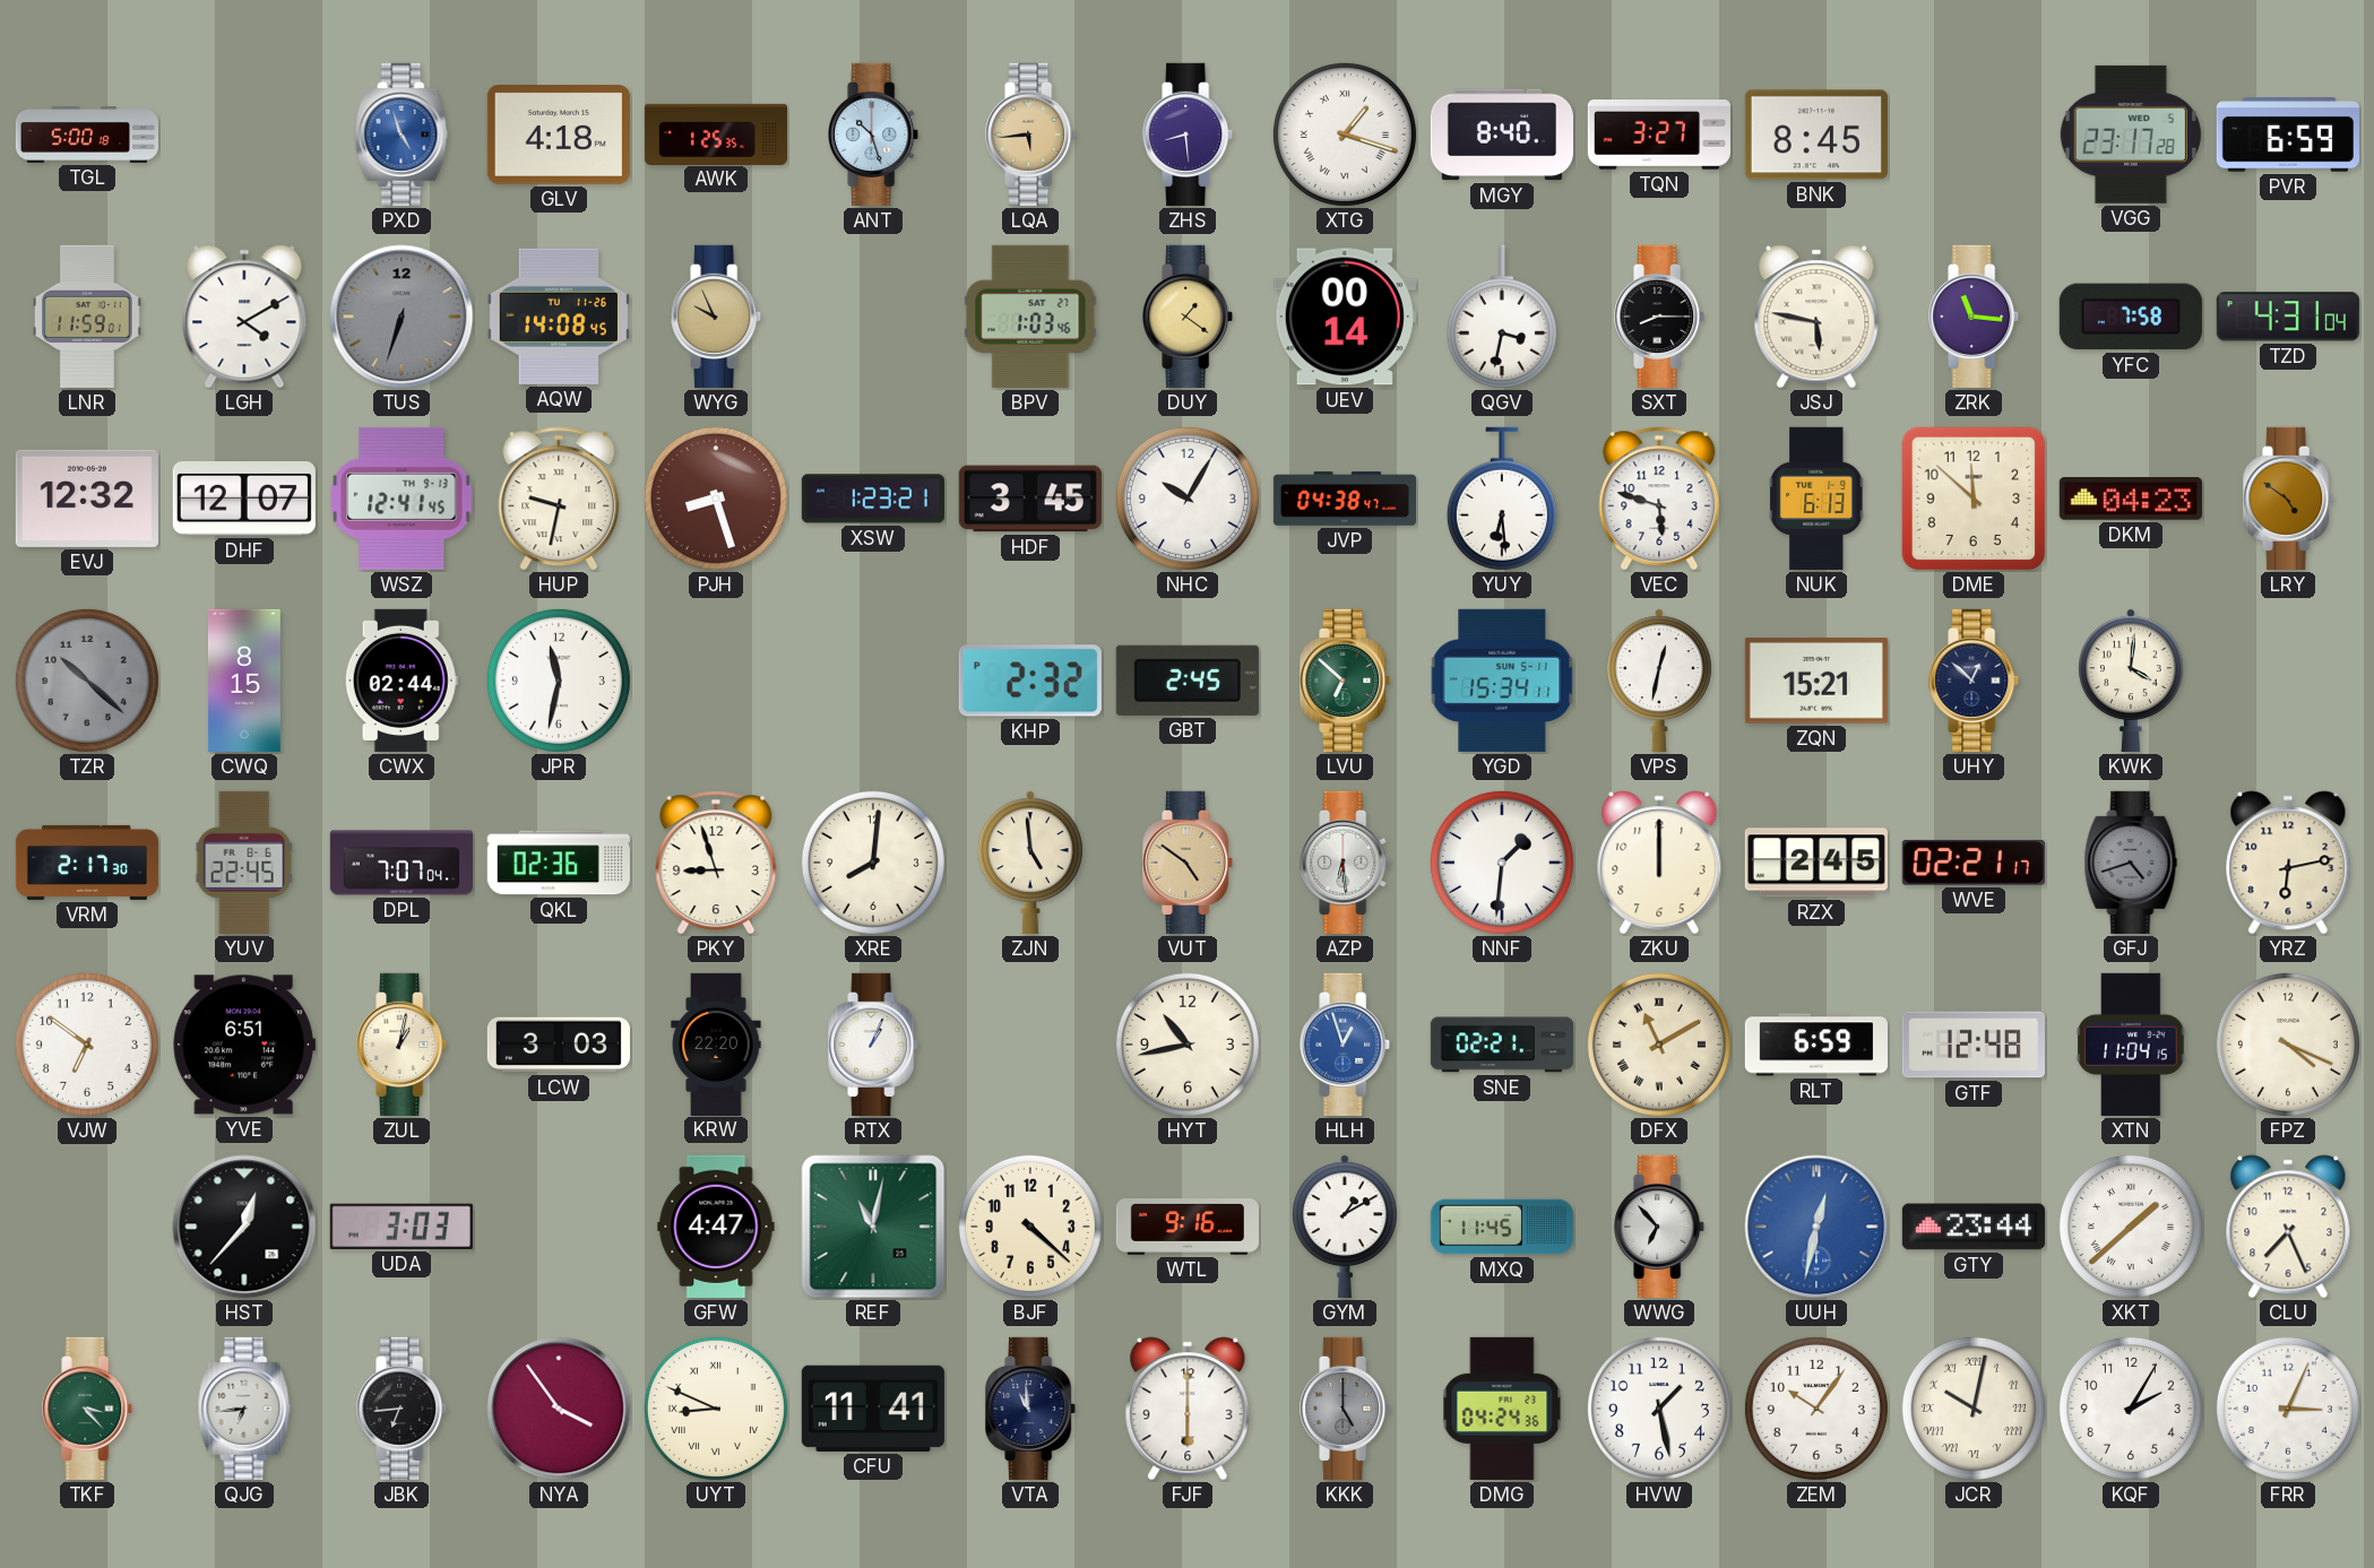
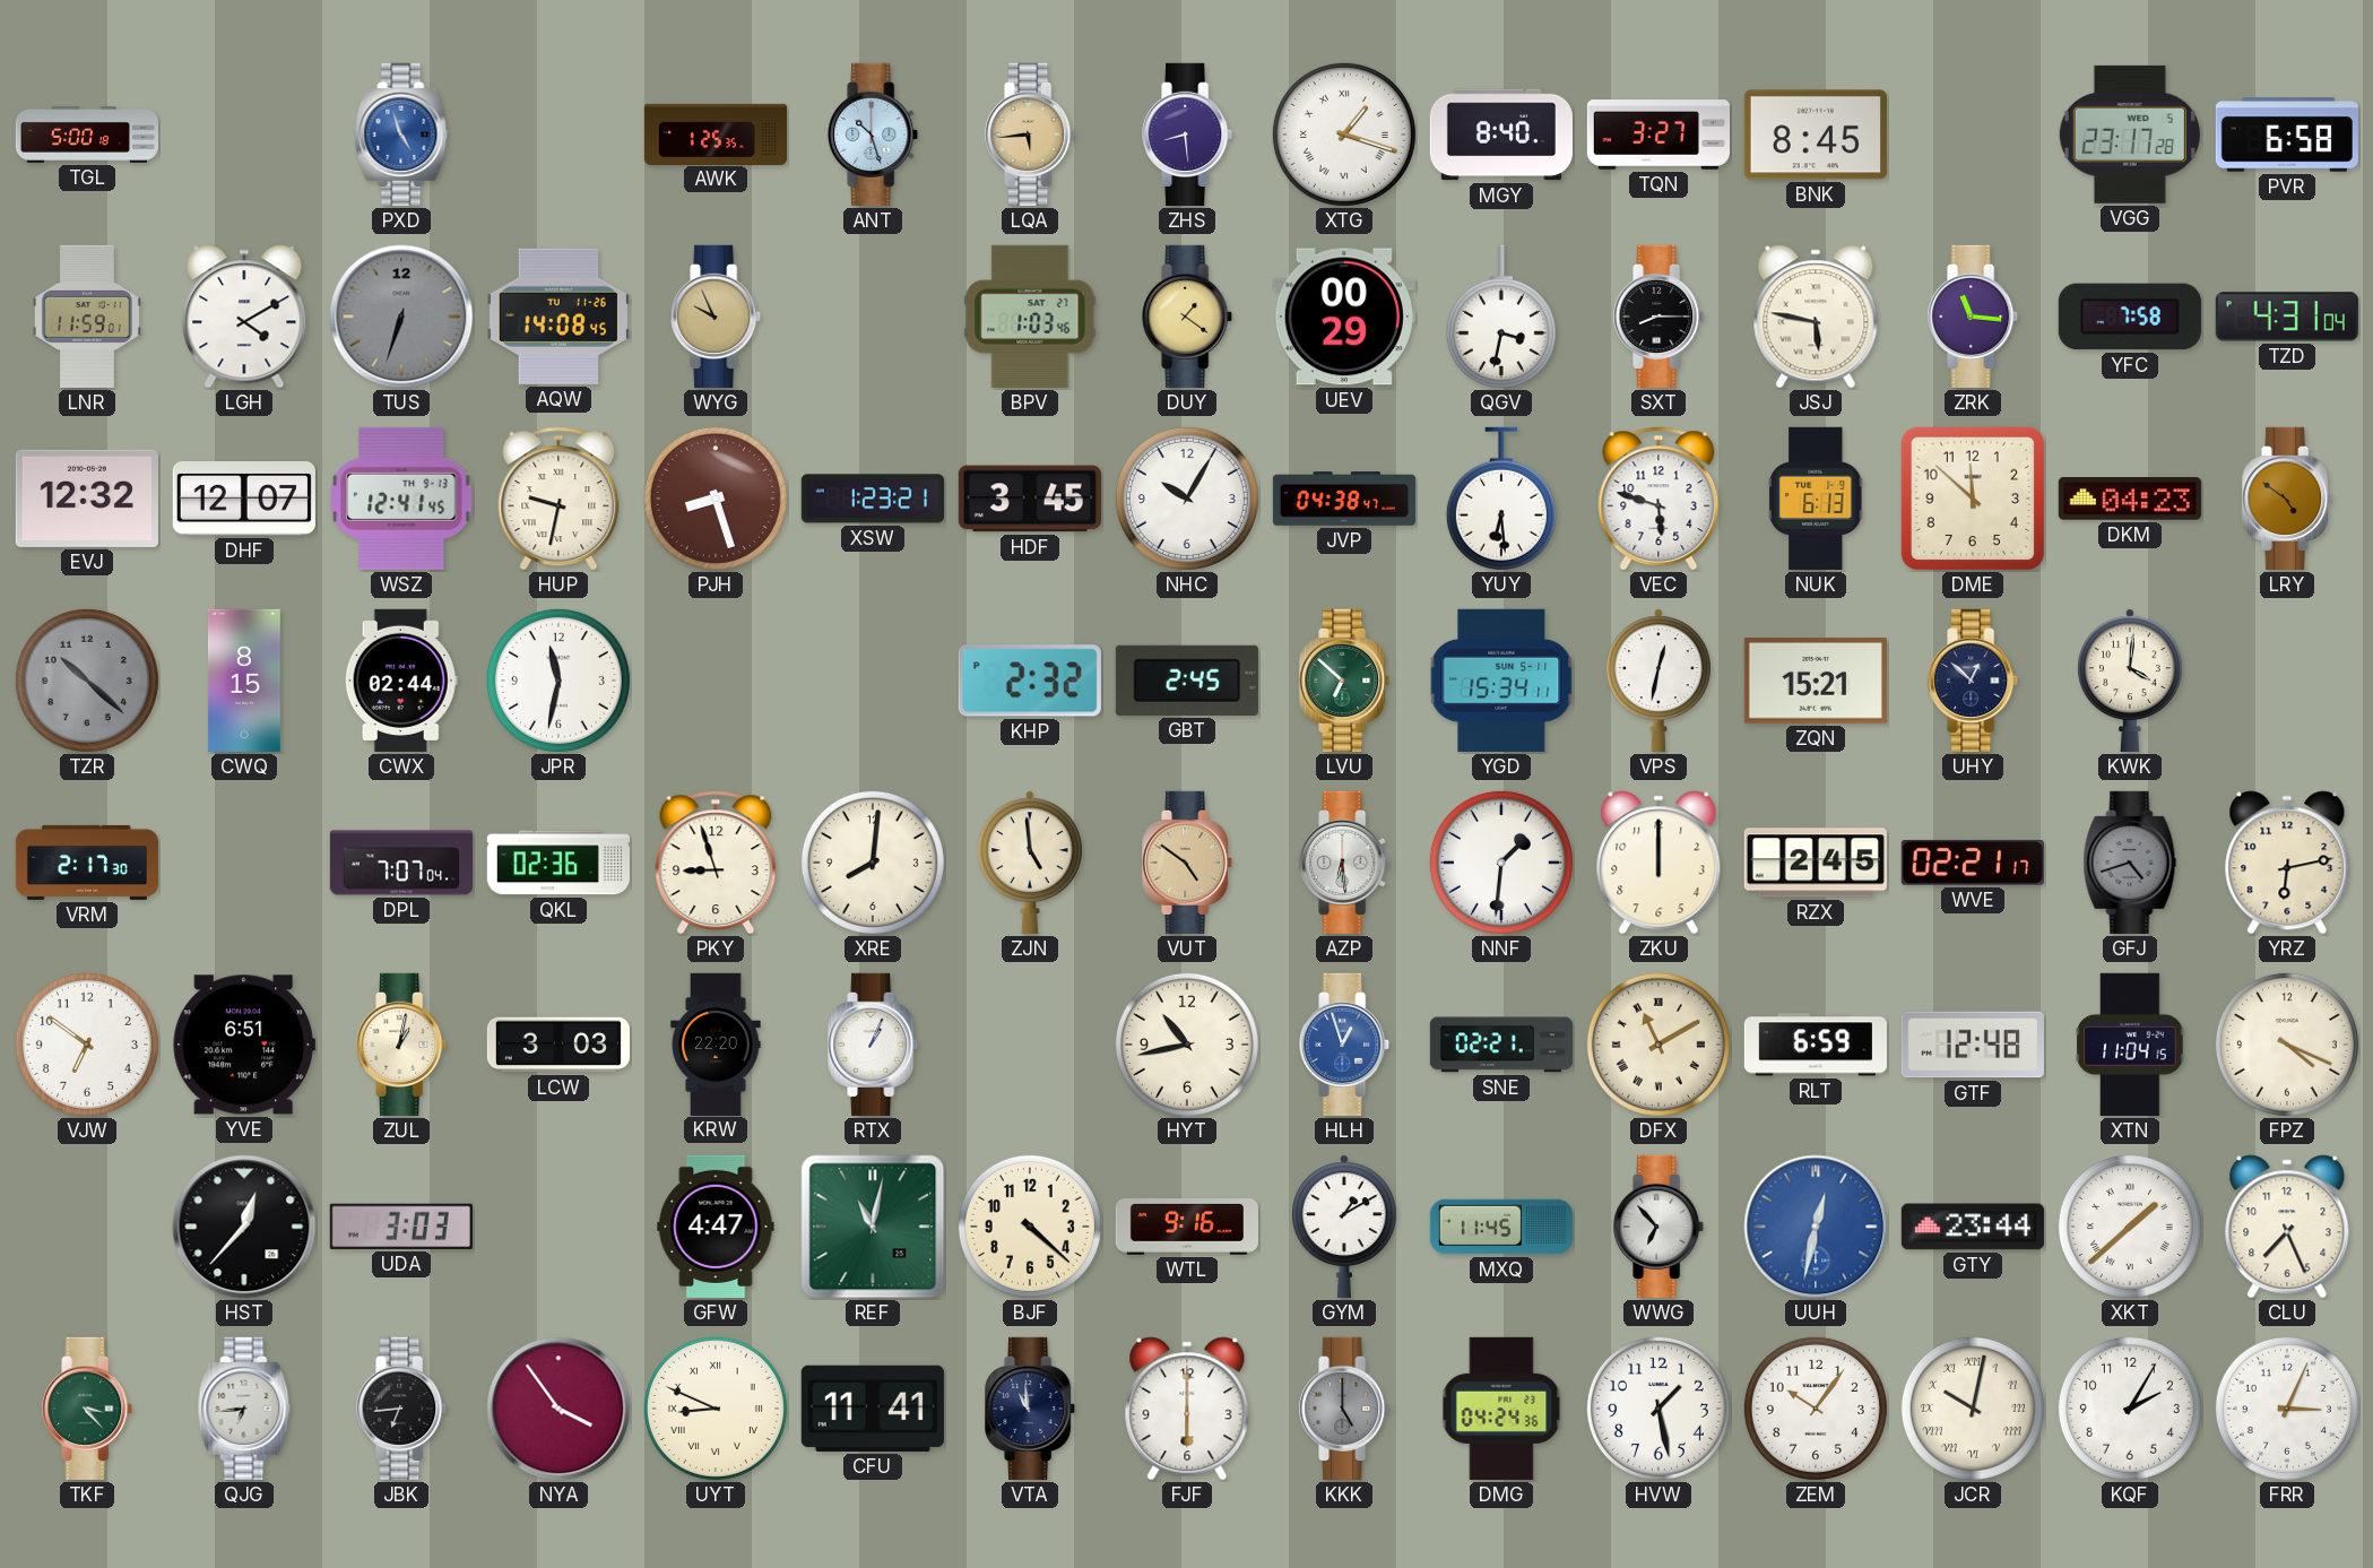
GLV: 4:18 -> none
PVR: 6:59 -> 6:58
UEV: 00:14 -> 00:29
YUV: 22:45 -> none
